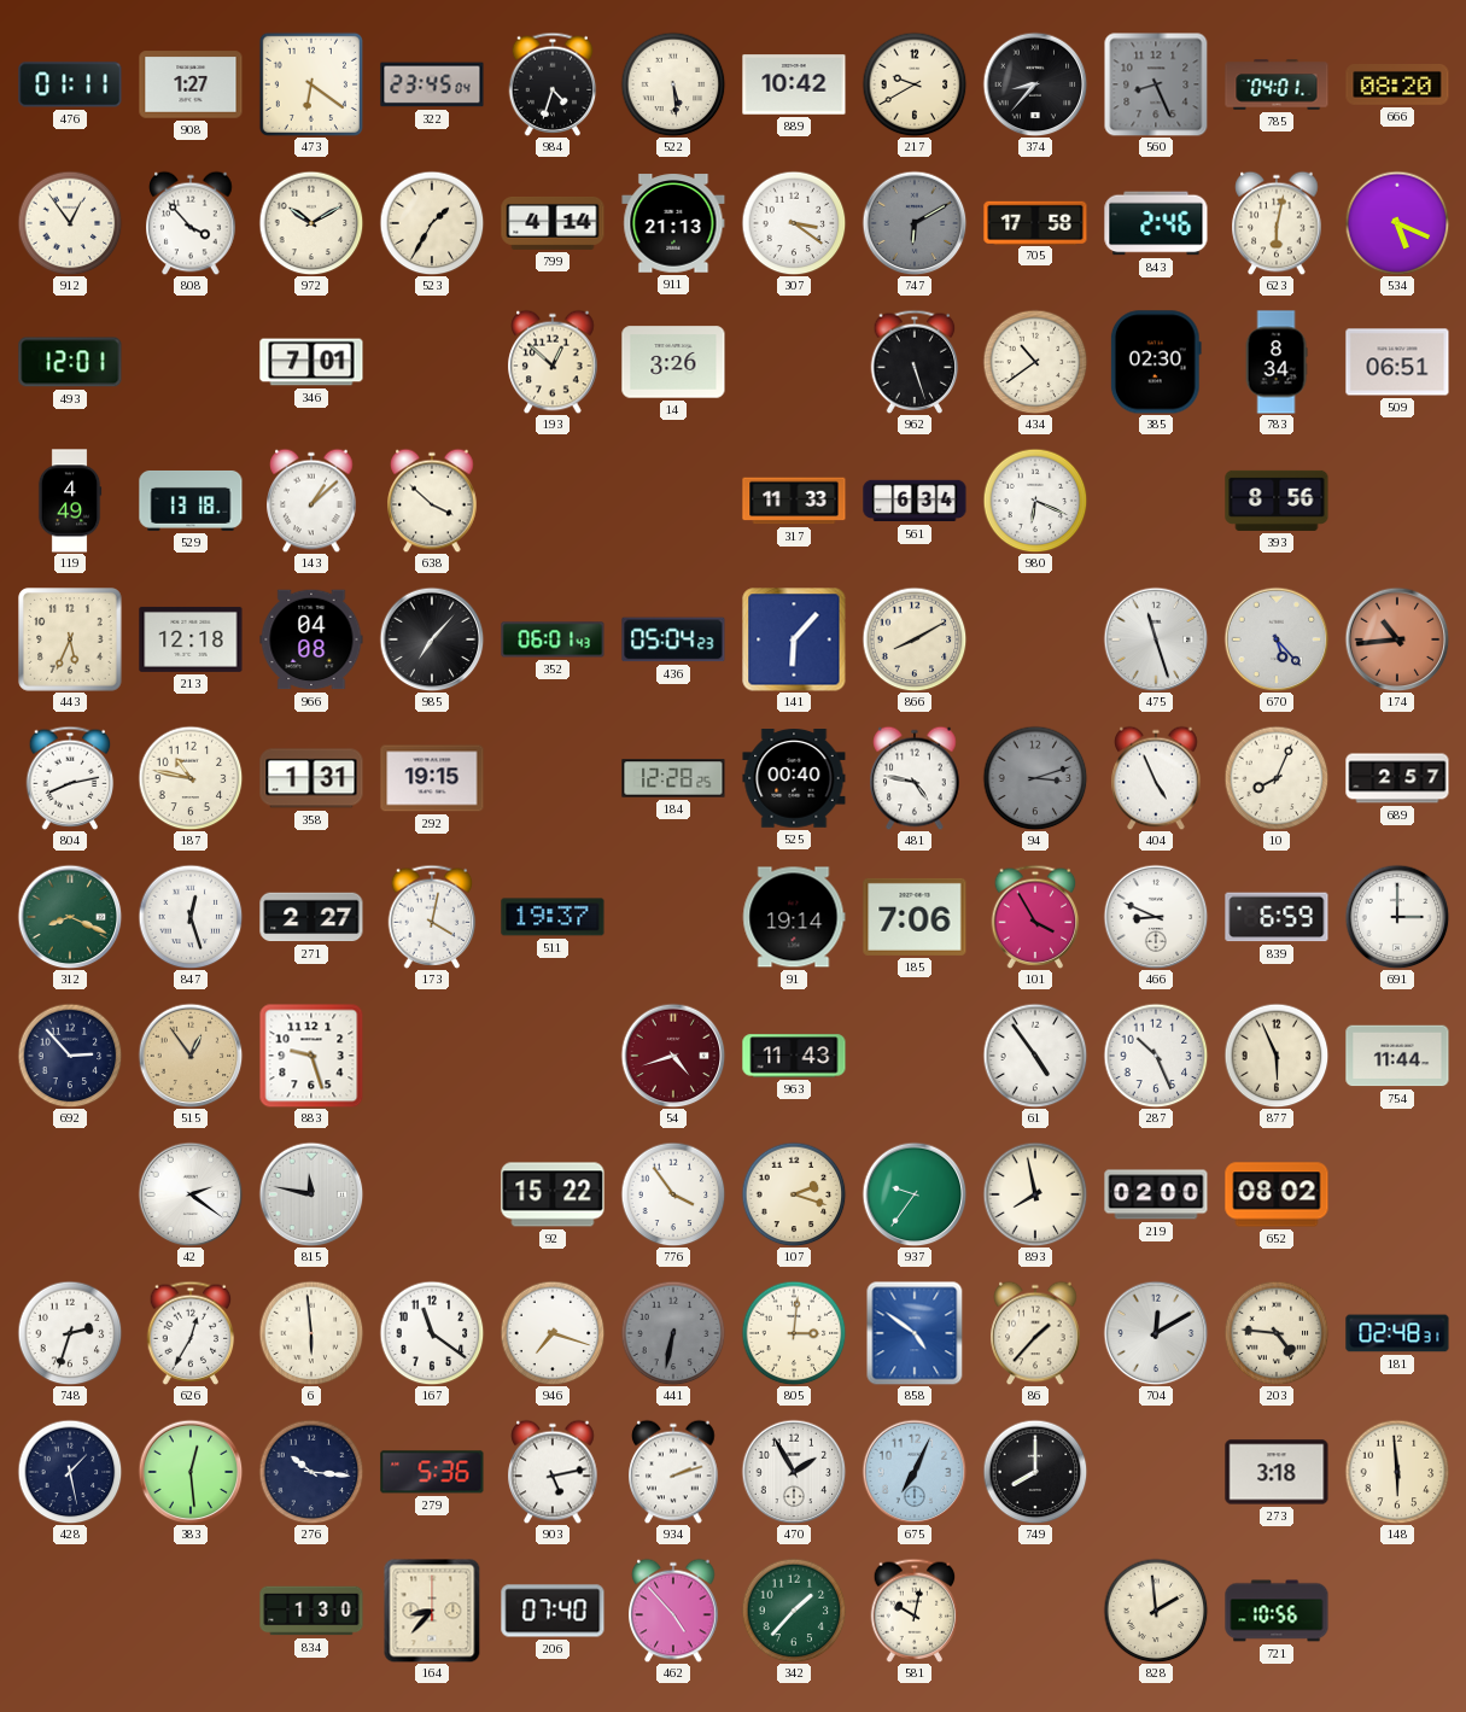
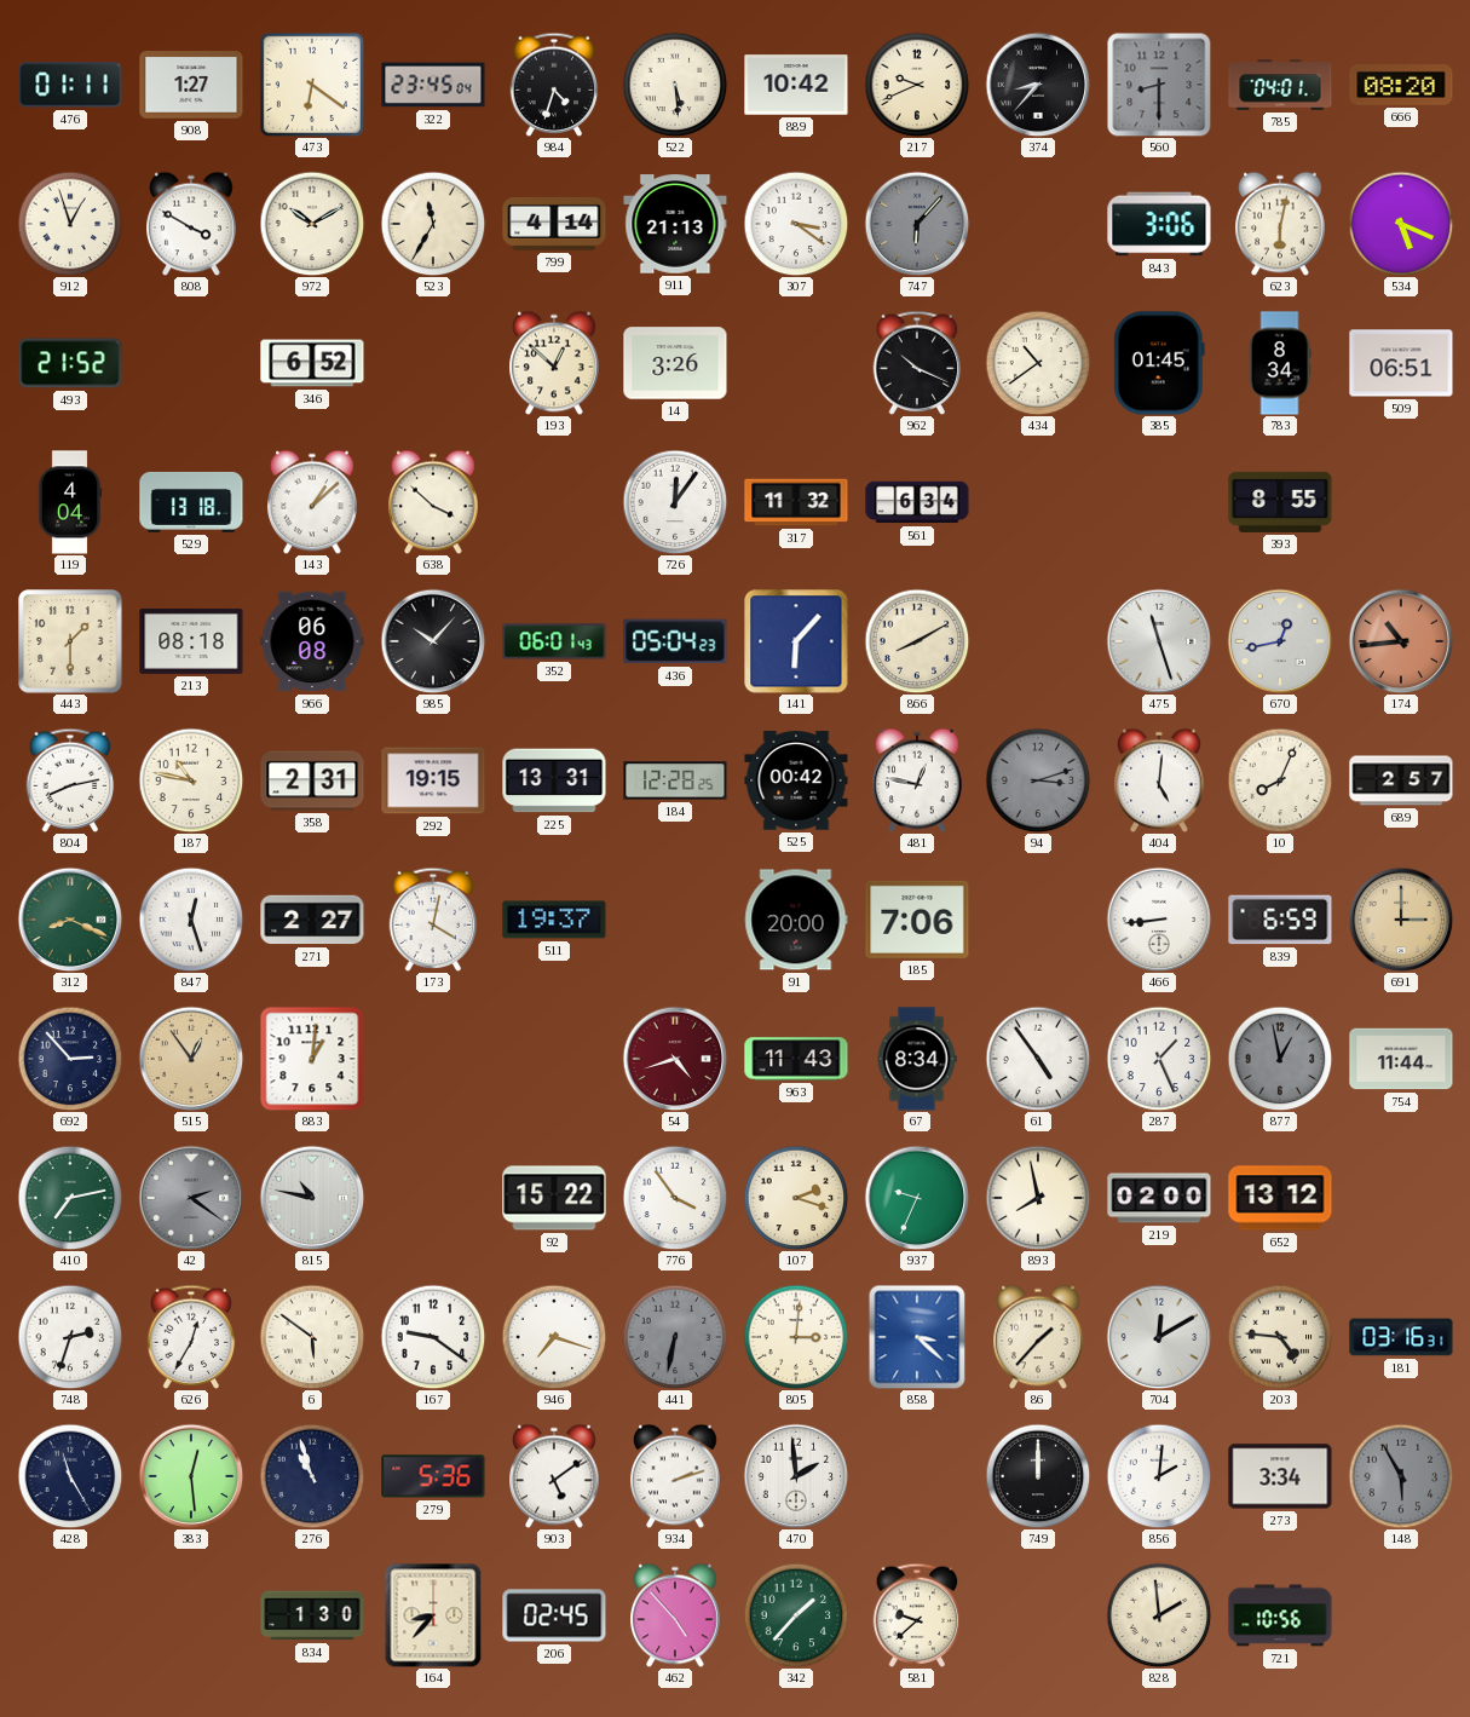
217: 9:40 -> 9:41
560: 8:26 -> 8:30
912: 12:54 -> 12:57
808: 3:53 -> 3:50
523: 1:35 -> 11:35
747: 6:10 -> 6:07
705: 17:58 -> none
843: 2:46 -> 3:06
493: 12:01 -> 21:52
346: 7:01 -> 6:52
962: 5:27 -> 10:19
385: 02:30 -> 01:45
119: 4:49 -> 4:04
726: none -> 12:06
317: 11:33 -> 11:32
980: 6:19 -> none
393: 8:56 -> 8:55
443: 5:34 -> 1:30
213: 12:18 -> 08:18
966: 04:08 -> 06:08
985: 7:07 -> 10:07
670: 5:23 -> 12:43
358: 1:31 -> 2:31
225: none -> 13:31
525: 00:40 -> 00:42
481: 4:47 -> 12:47
404: 4:56 -> 5:01
91: 19:14 -> 20:00
101: 3:55 -> none
466: 8:49 -> 8:44
691 dial: white -> champagne
883: 9:27 -> 1:01
67: none -> 8:34
287: 10:26 -> 1:26
877: 5:56 -> 12:58
877 dial: cream -> grey
410: none -> 7:13
42 dial: white -> grey
815: 11:47 -> 10:47
937: 9:36 -> 9:34
652: 08:02 -> 13:12
6: 5:59 -> 5:51
167: 11:21 -> 9:21
858: 4:51 -> 3:22
181: 02:48 -> 03:16
428: 1:28 -> 11:25
276: 10:16 -> 10:57
903: 5:13 -> 5:09
470: 1:55 -> 1:59
675: 7:04 -> none
749: 8:00 -> 12:00
856: none -> 2:01
273: 3:18 -> 3:34
148: 5:59 -> 5:55
148 dial: cream -> grey
206: 07:40 -> 02:45
581: 10:02 -> 9:38
